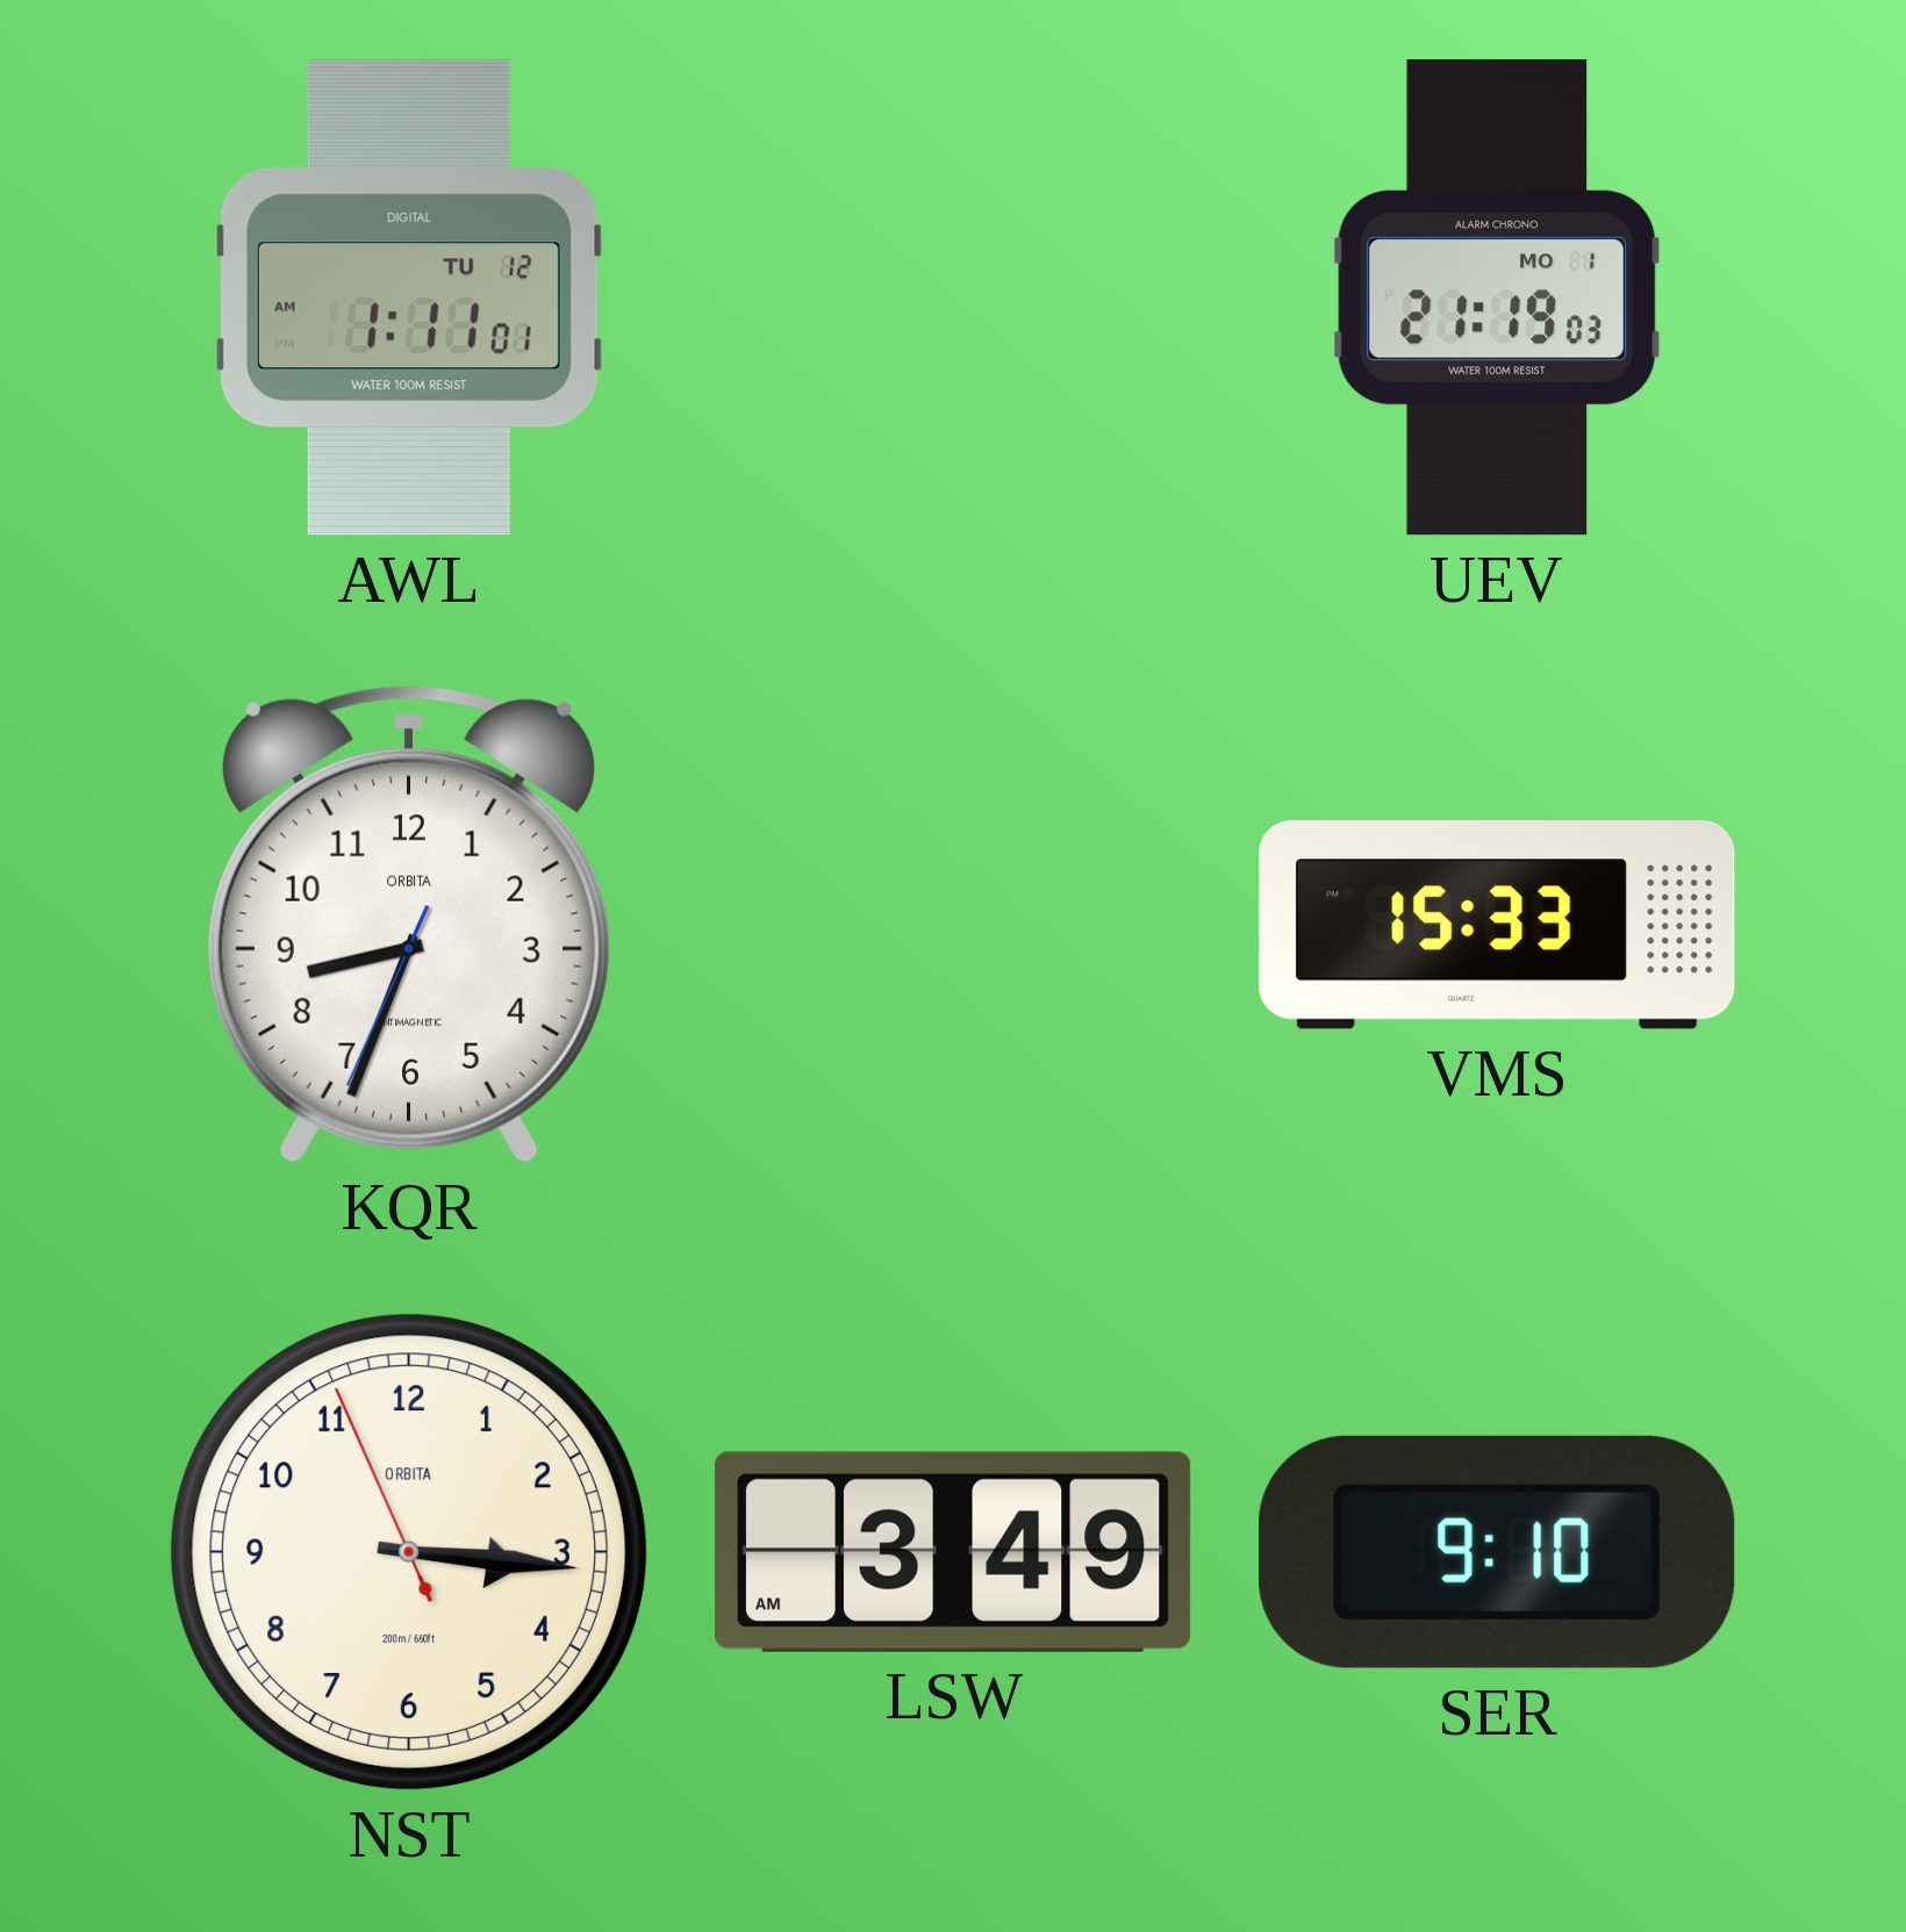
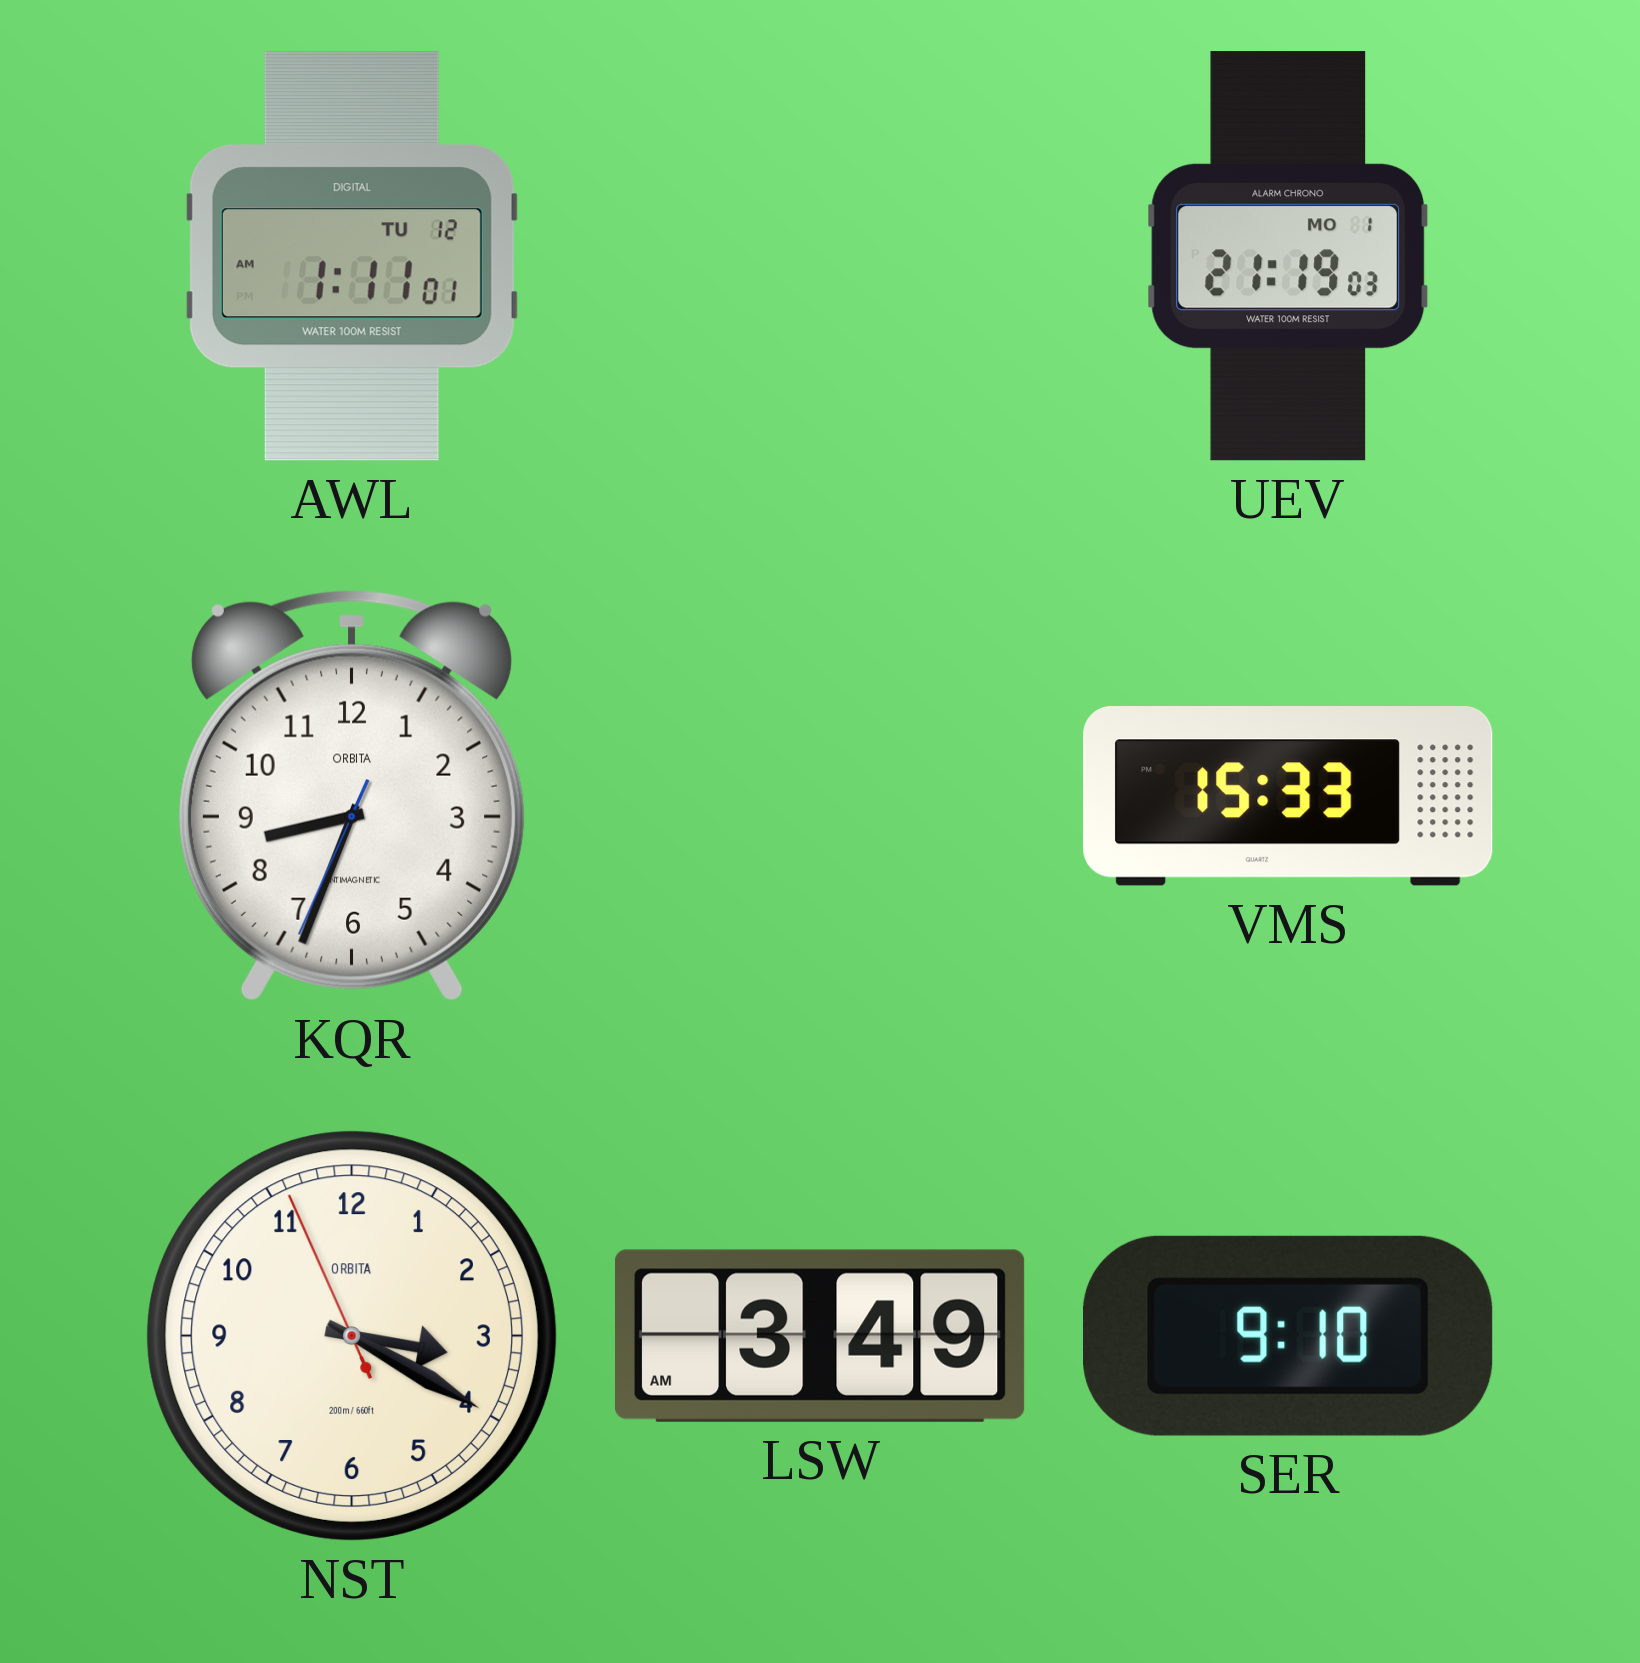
NST: 3:15 -> 3:19
